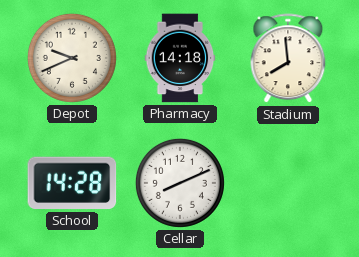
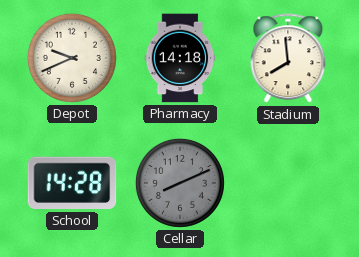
Cellar dial: white -> grey
